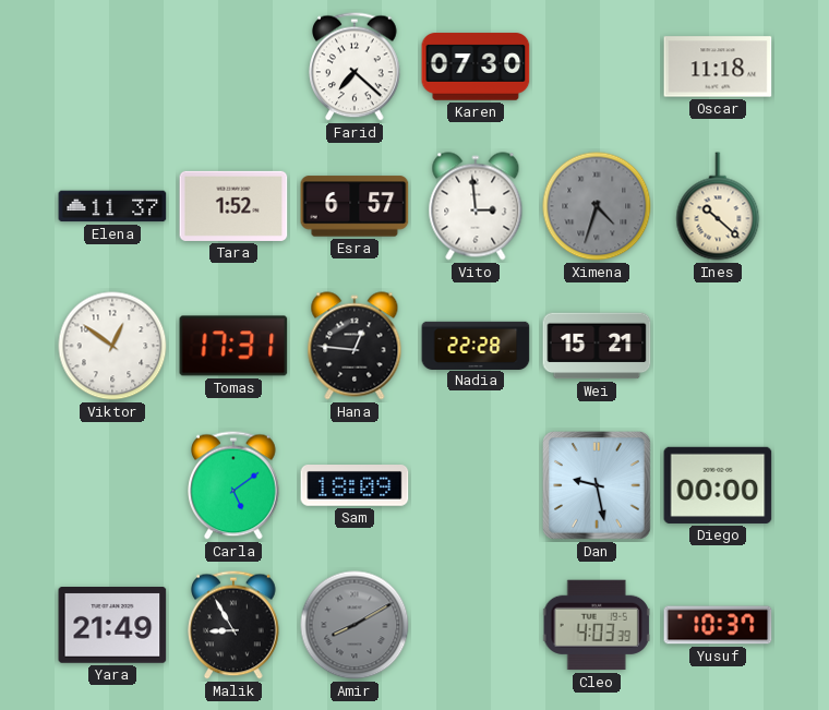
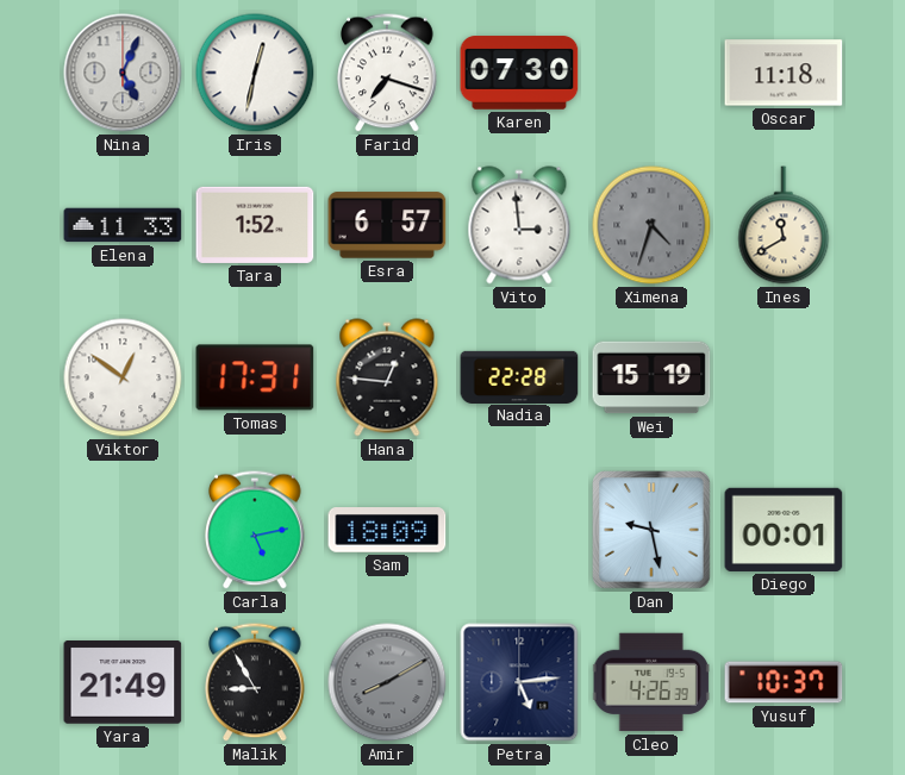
Nina: none -> 5:04
Iris: none -> 12:32
Farid: 7:22 -> 7:18
Elena: 11:37 -> 11:33
Ines: 10:22 -> 11:40
Wei: 15:21 -> 15:19
Carla: 5:09 -> 5:13
Diego: 00:00 -> 00:01
Petra: none -> 5:14
Cleo: 4:03 -> 4:26
